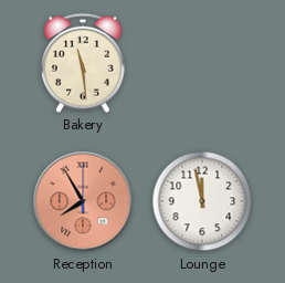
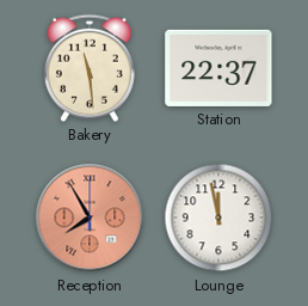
Station: none -> 22:37
